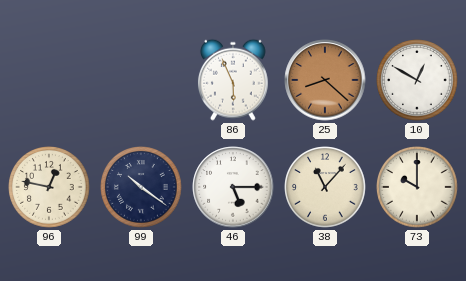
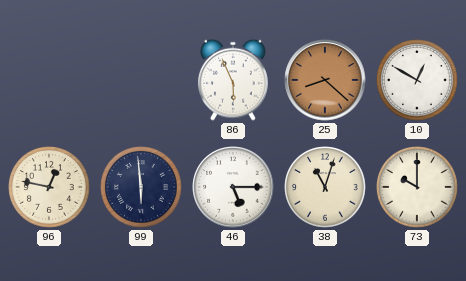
99: 10:21 -> 5:59
38: 11:07 -> 11:03
